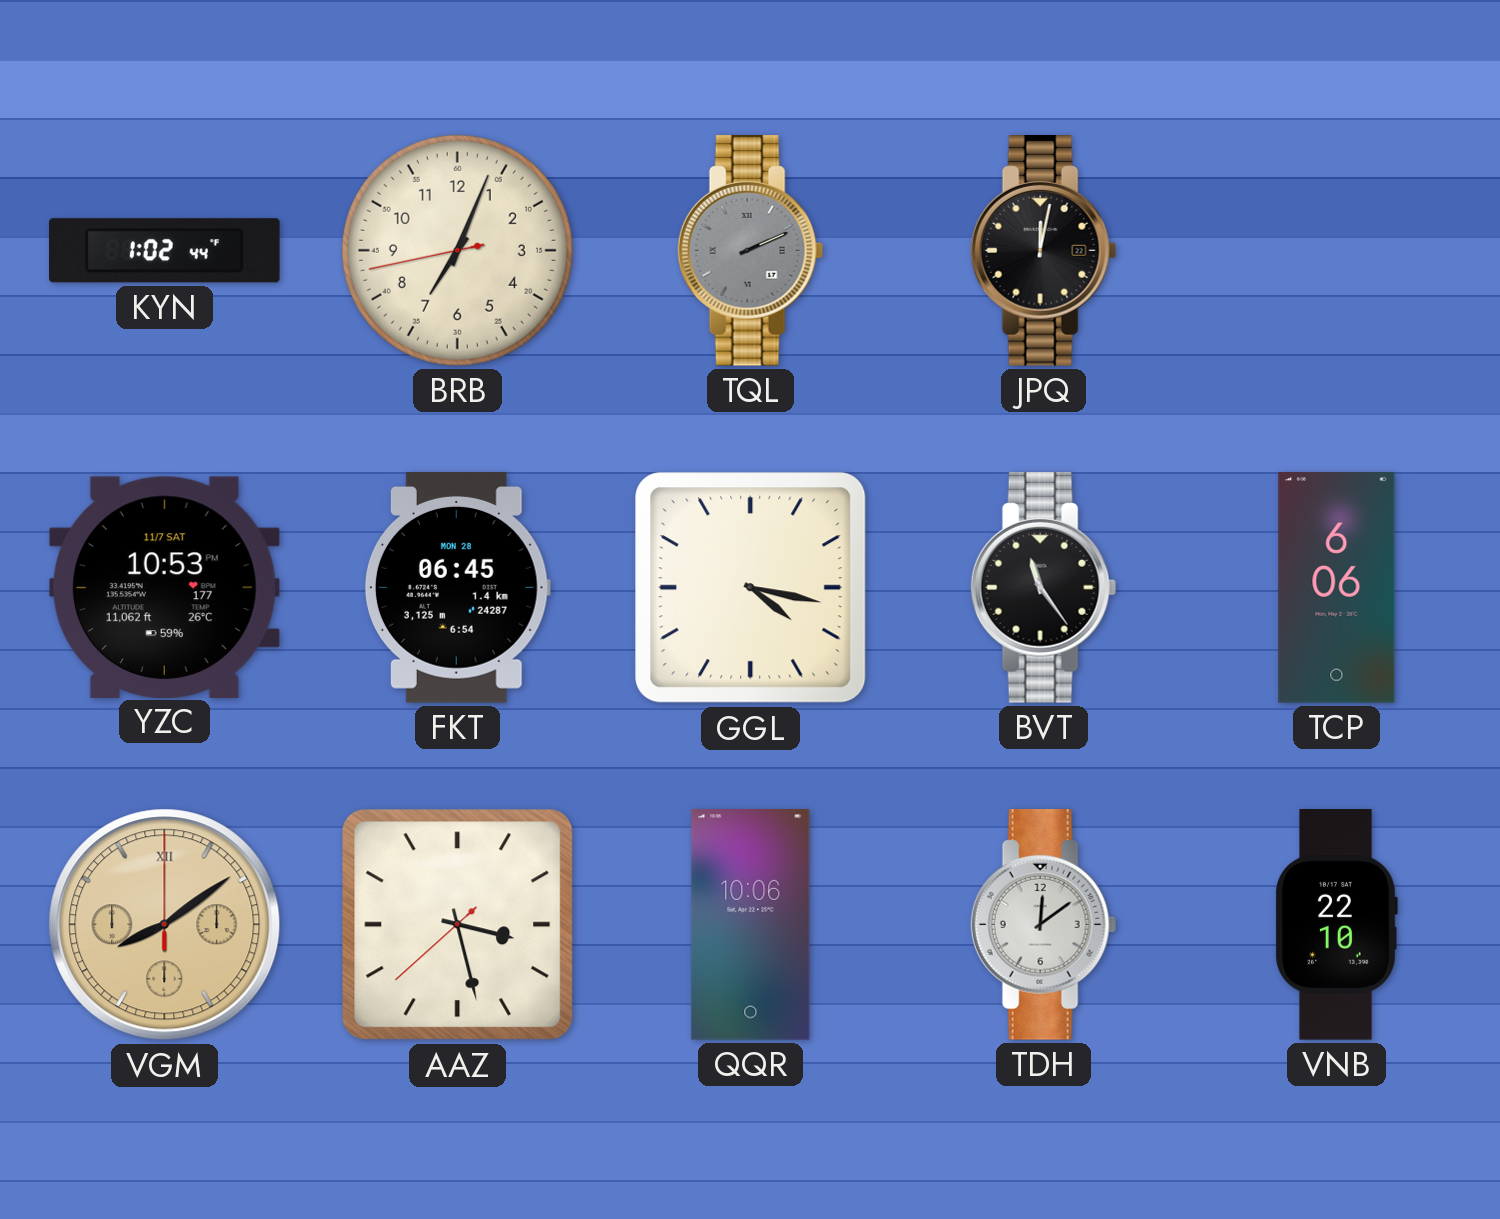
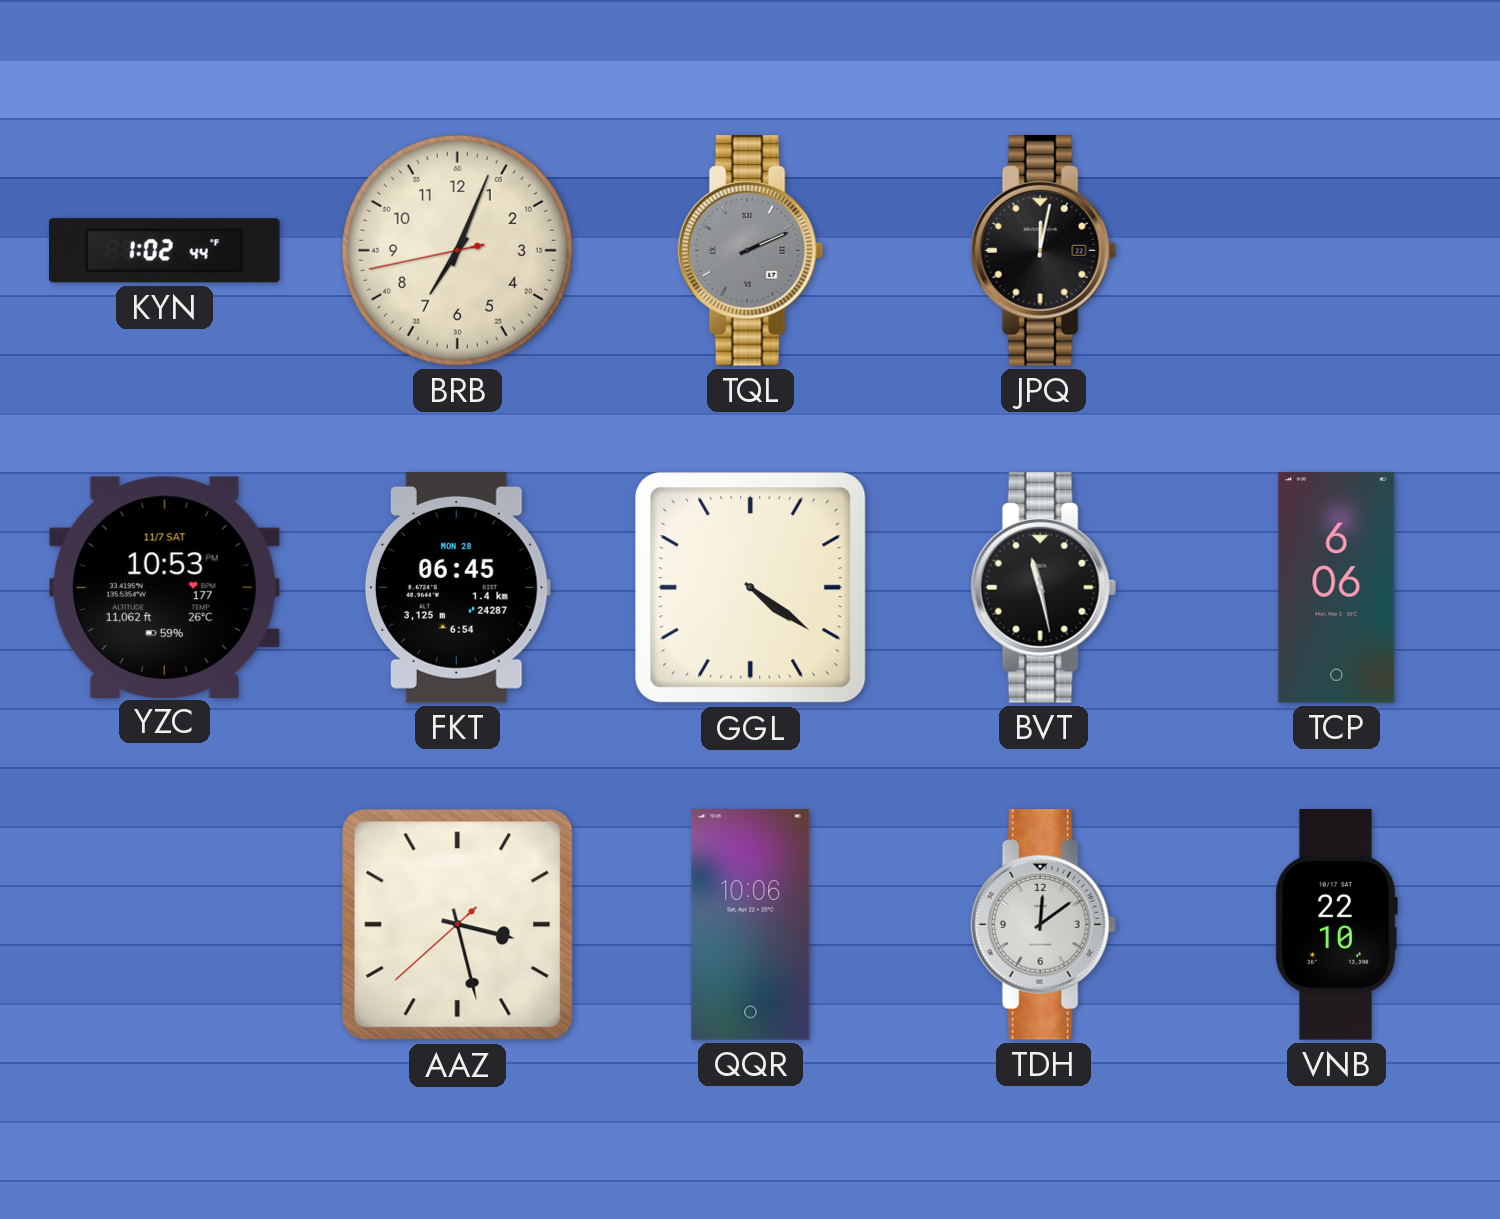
GGL: 4:17 -> 4:21
BVT: 11:24 -> 11:28
VGM: 8:09 -> none
